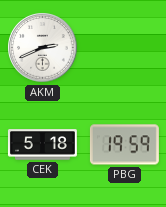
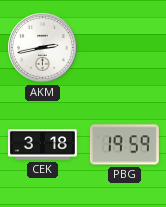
AKM: 2:41 -> 2:43
CEK: 5:18 -> 3:18
